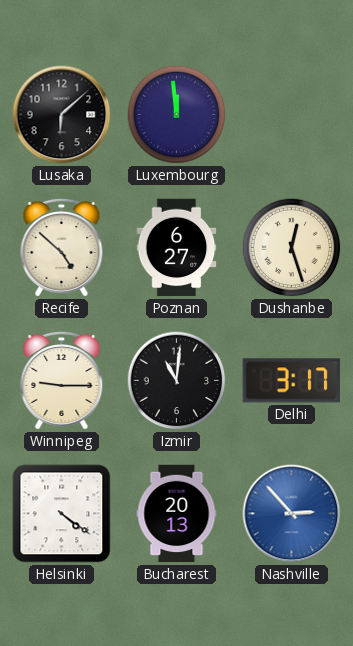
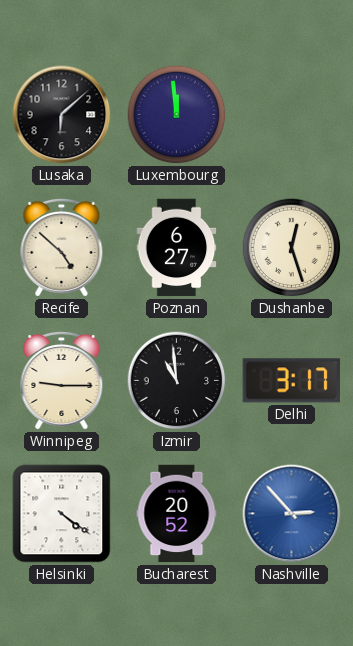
Izmir: 11:01 -> 10:59
Bucharest: 20:13 -> 20:52
